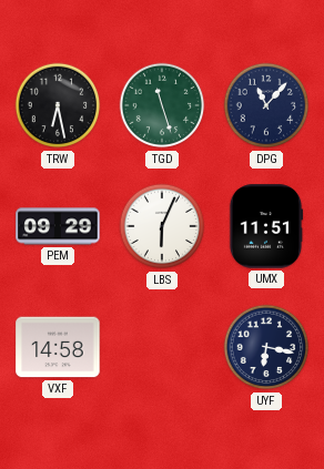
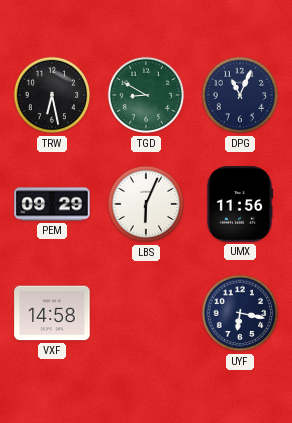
TGD: 11:27 -> 8:50
DPG: 11:07 -> 11:04
UMX: 11:51 -> 11:56
